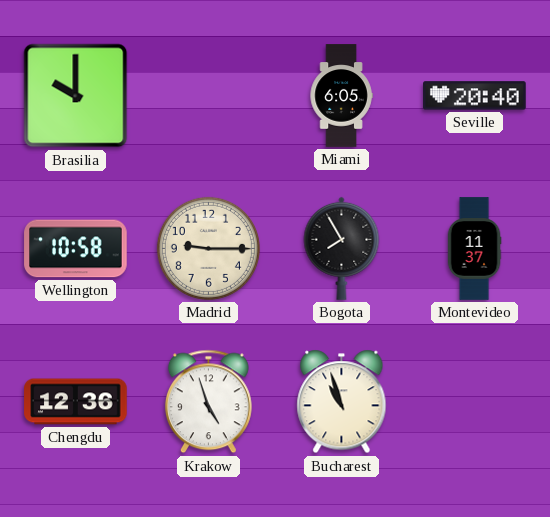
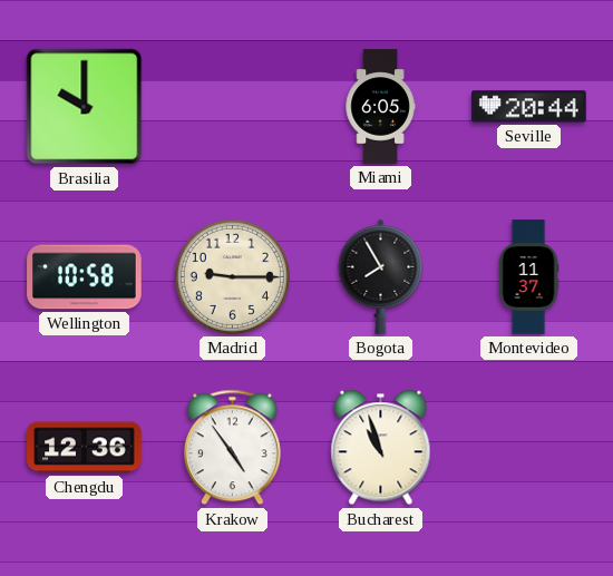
Seville: 20:40 -> 20:44
Krakow: 4:57 -> 4:54
